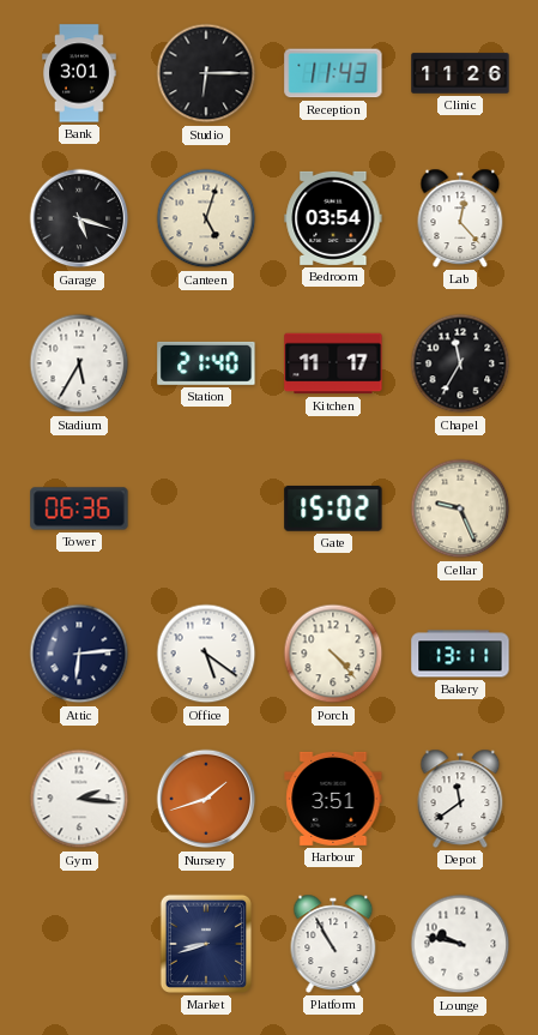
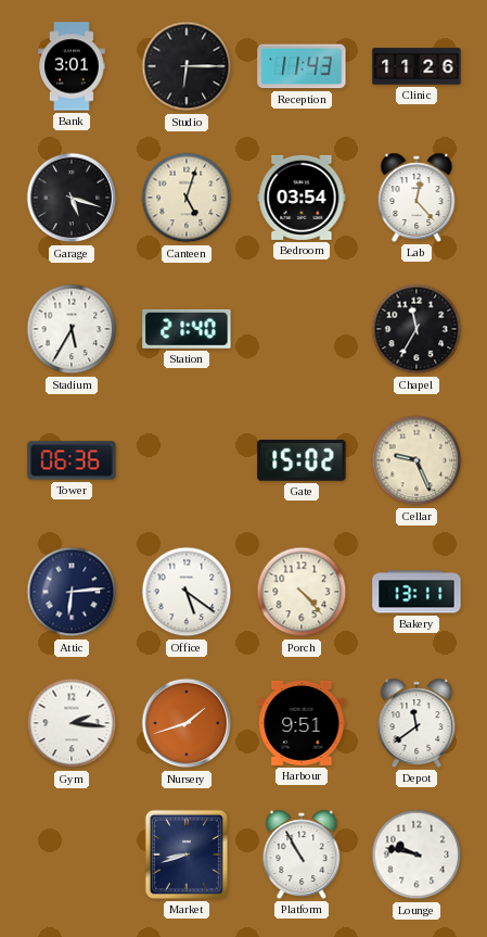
Kitchen: 11:17 -> none
Harbour: 3:51 -> 9:51
